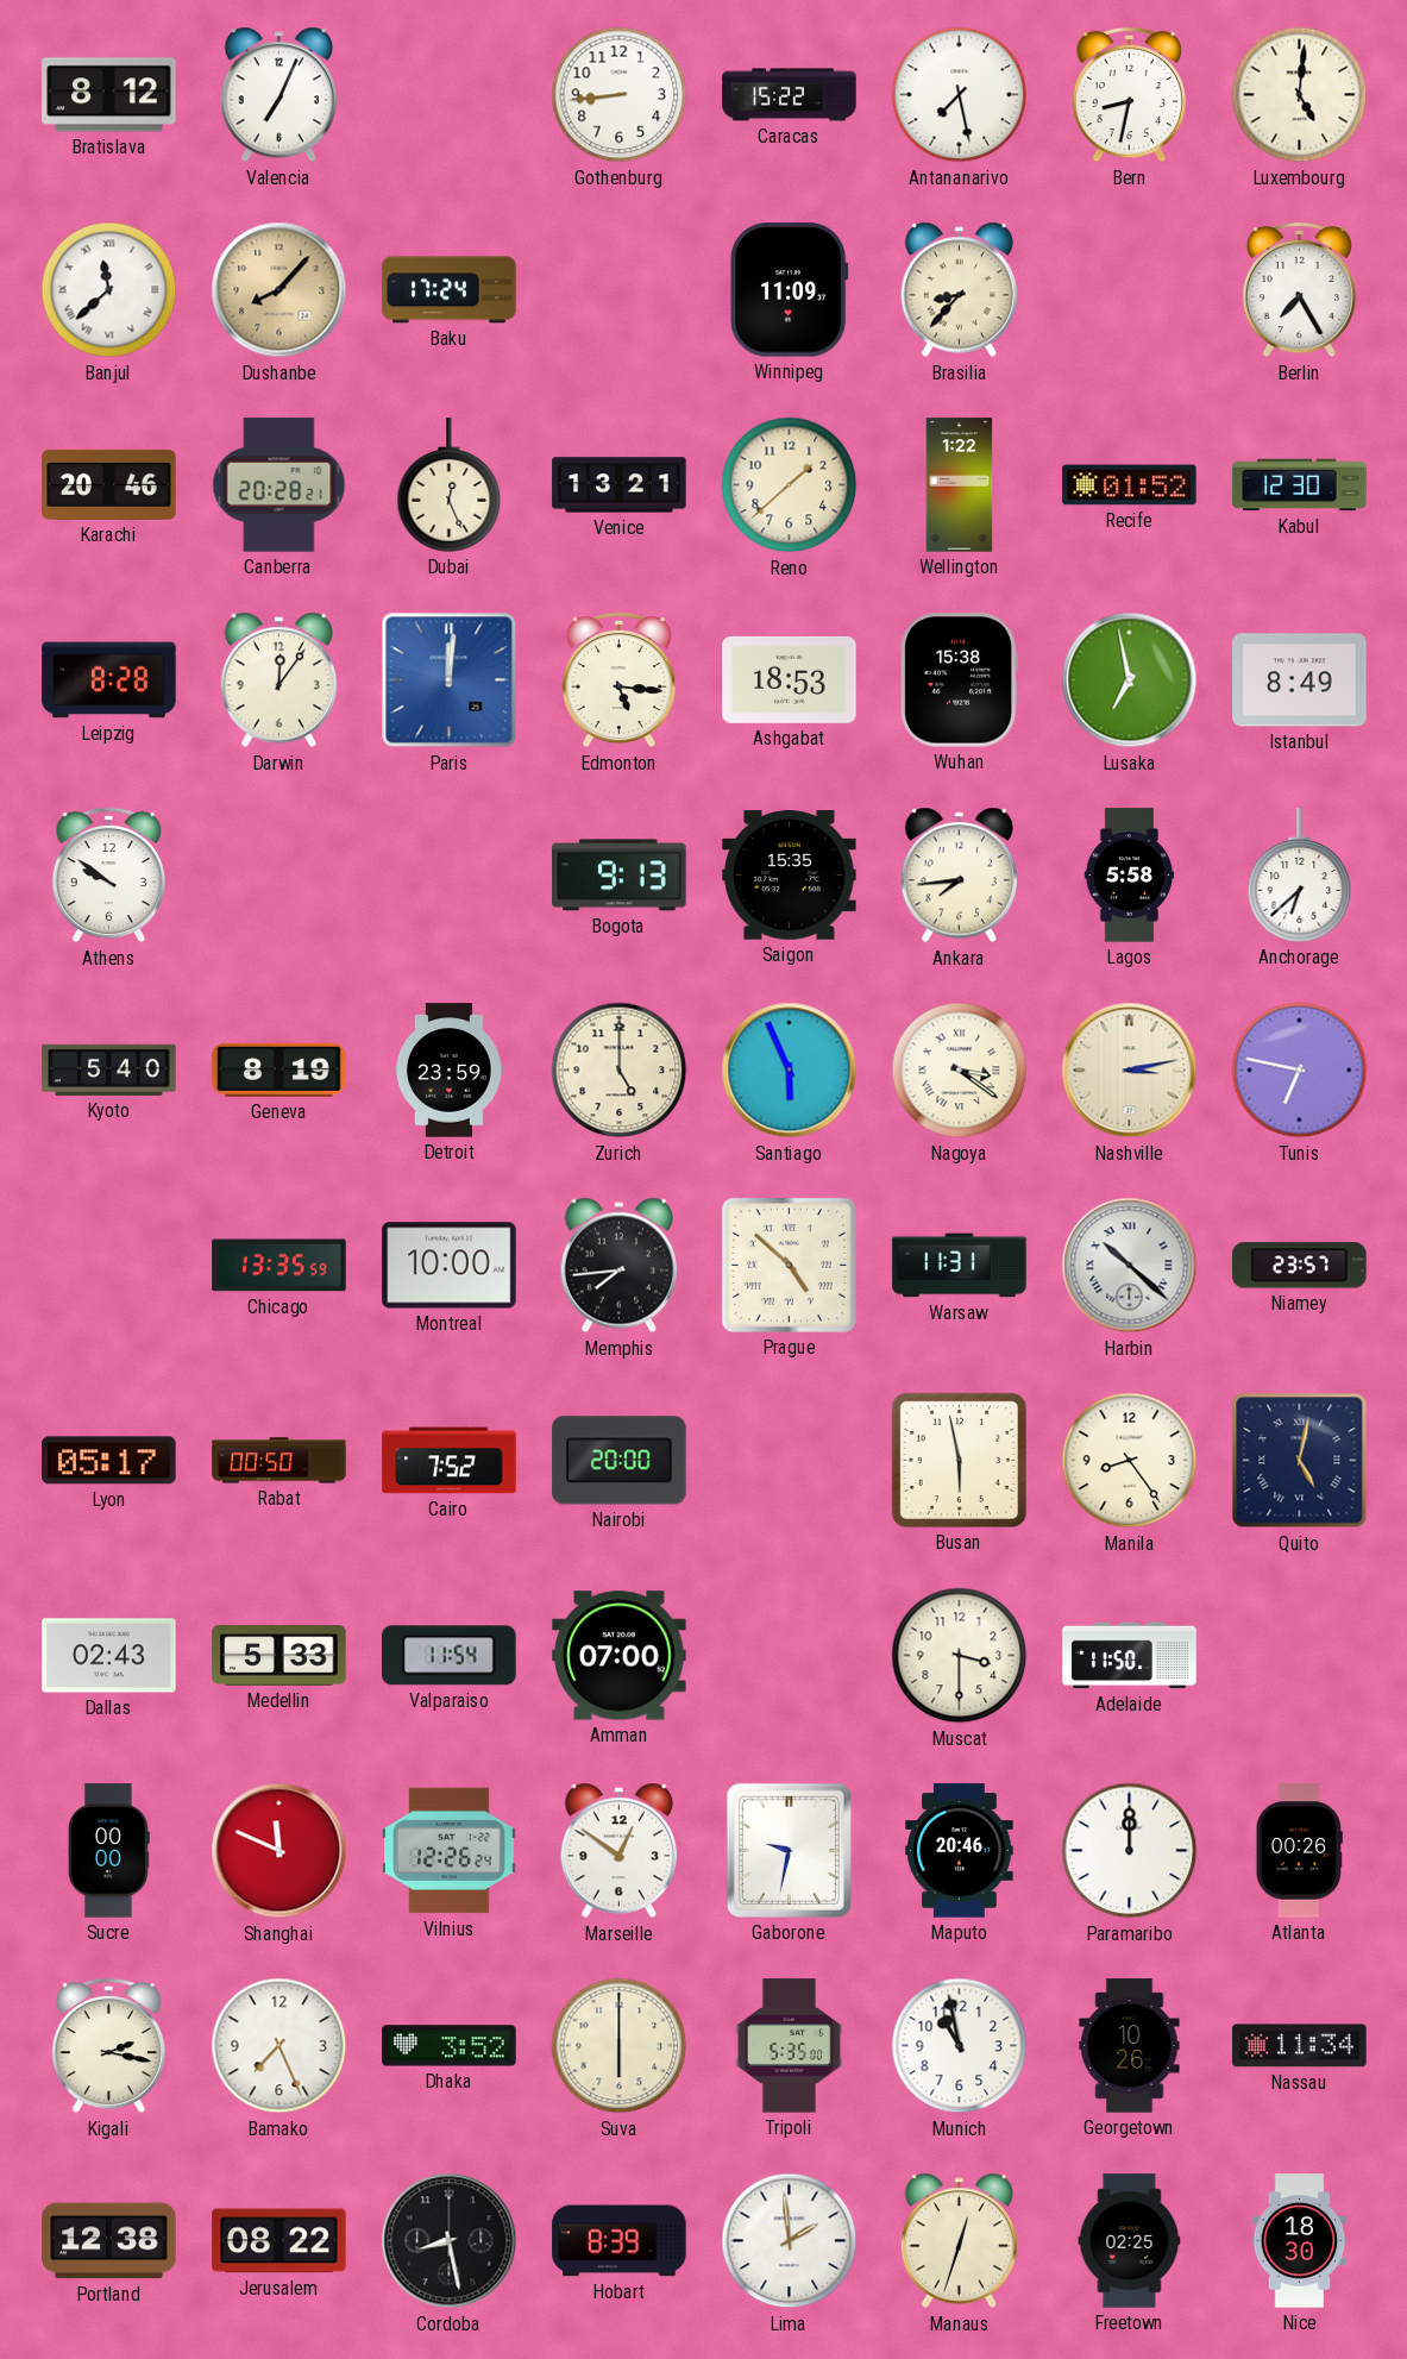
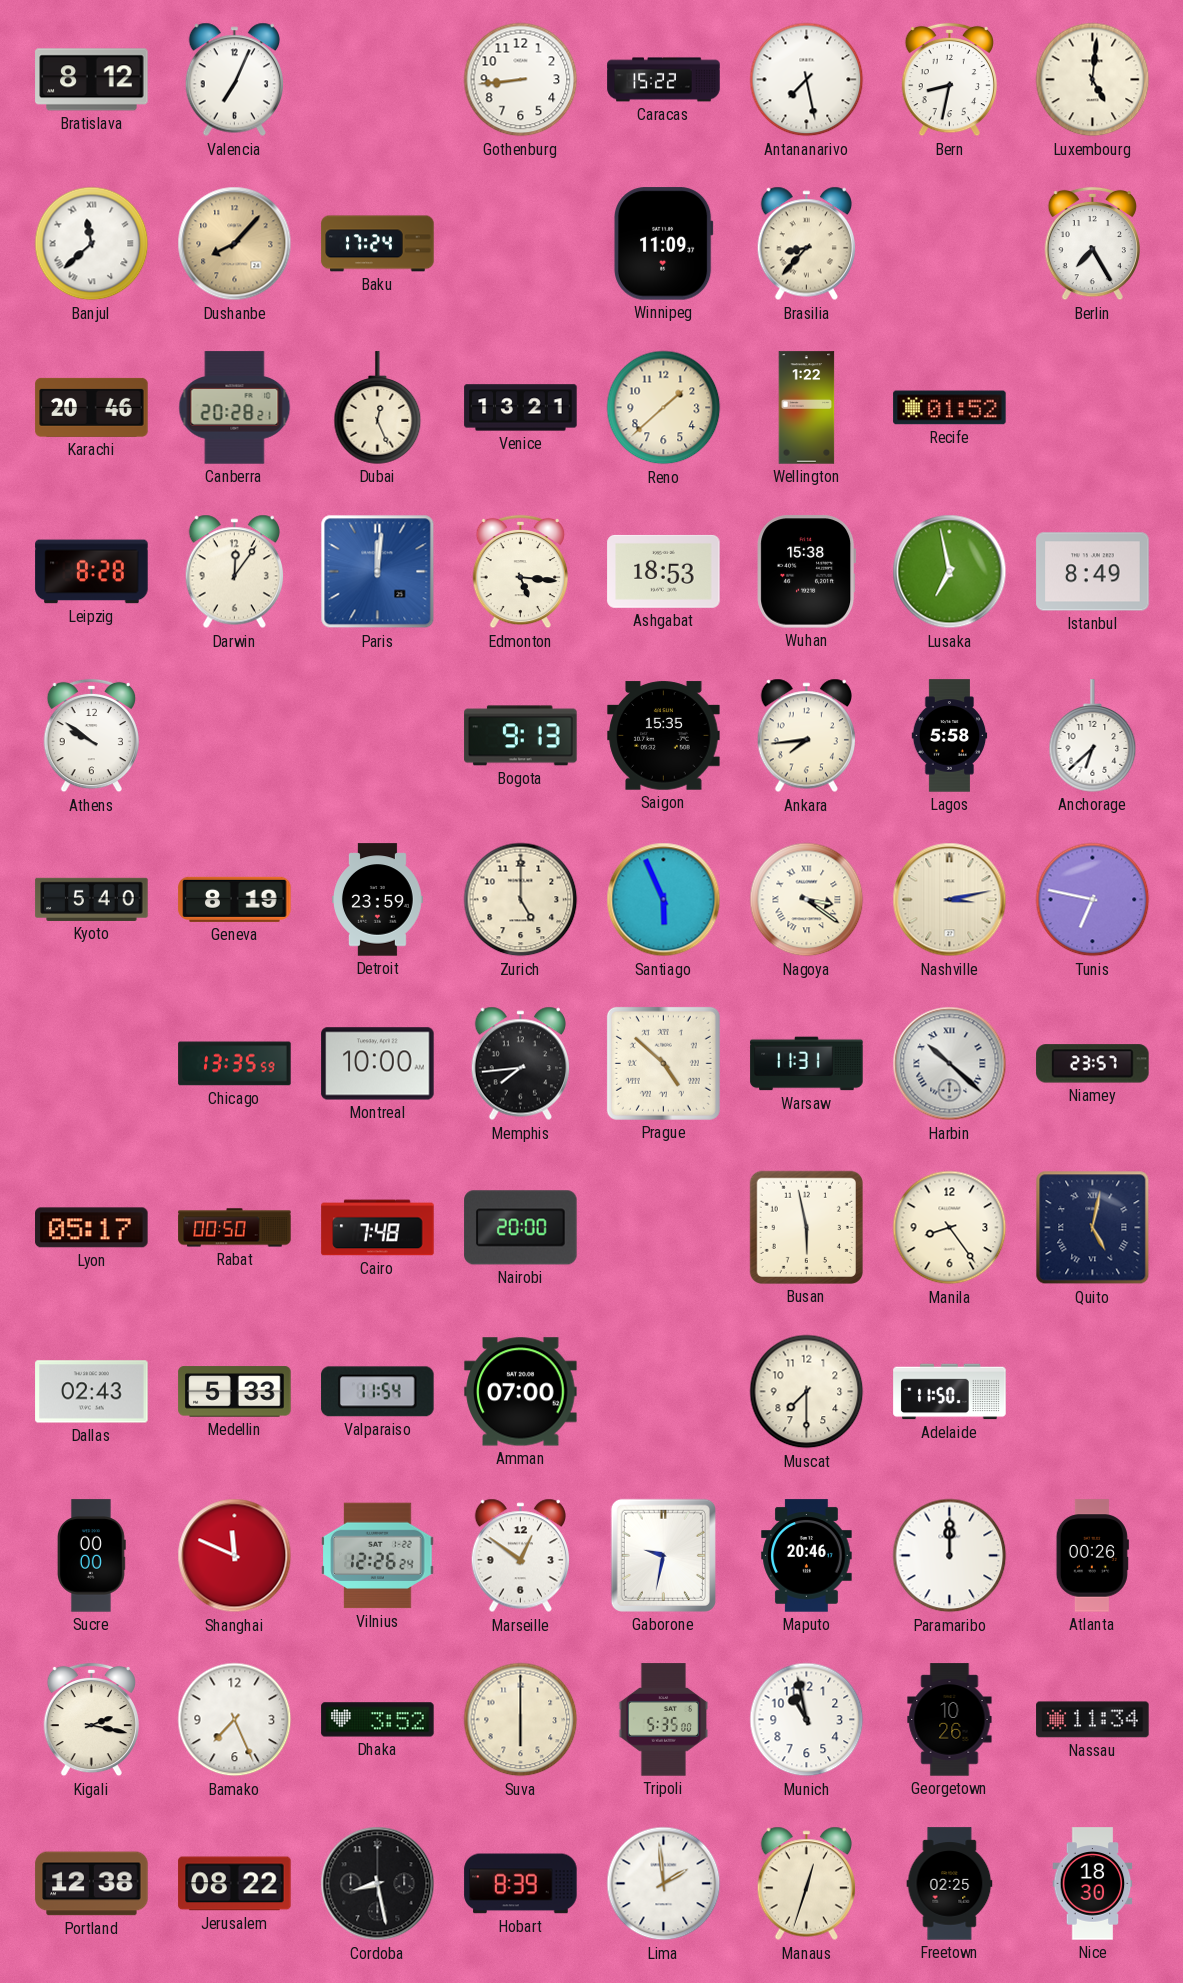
Kabul: 12:30 -> none
Cairo: 7:52 -> 7:48
Muscat: 3:30 -> 7:30
